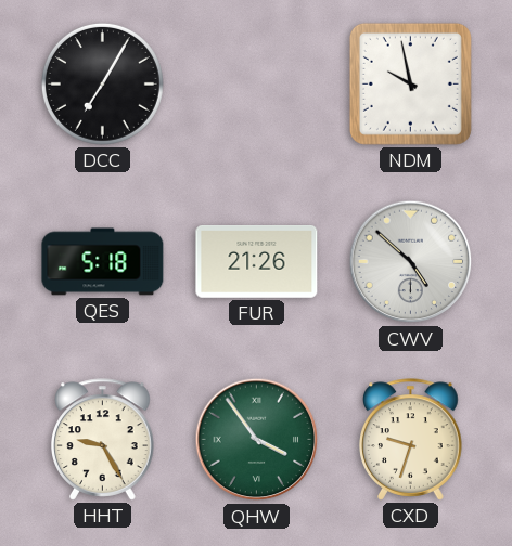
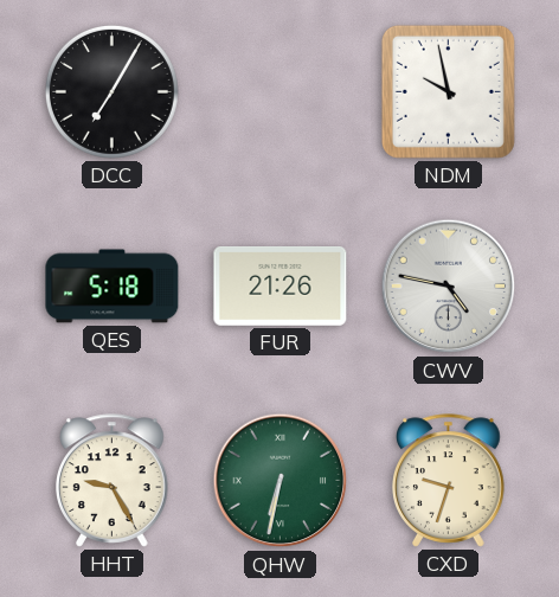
CWV: 4:52 -> 4:47
QHW: 3:54 -> 6:32
